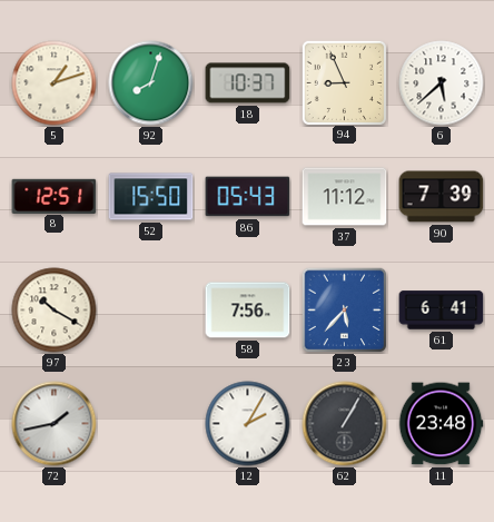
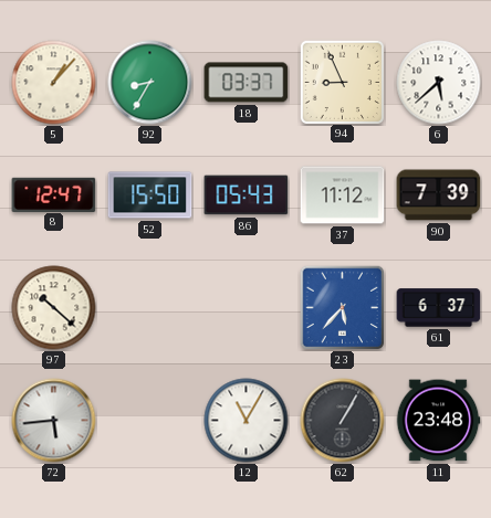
5: 1:12 -> 1:07
92: 8:03 -> 8:35
18: 10:37 -> 03:37
8: 12:51 -> 12:47
97: 10:20 -> 10:22
58: 7:56 -> none
61: 6:41 -> 6:37
72: 1:43 -> 5:44
12: 2:05 -> 11:05
